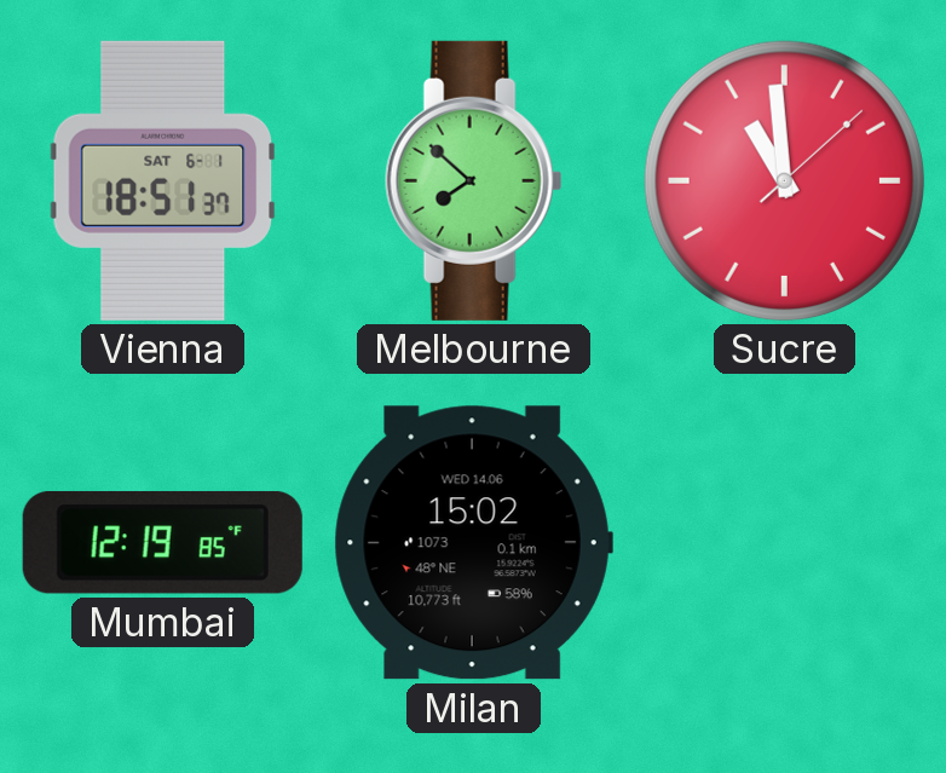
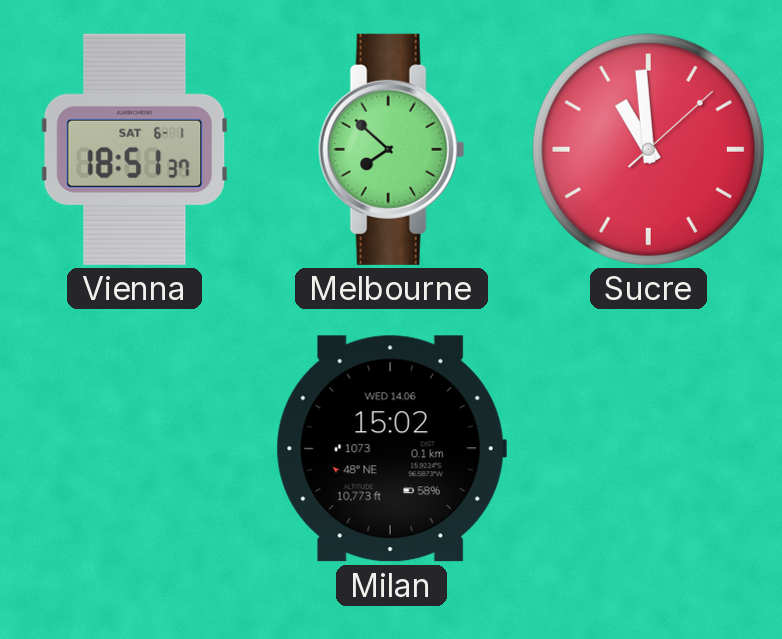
Mumbai: 12:19 -> none
